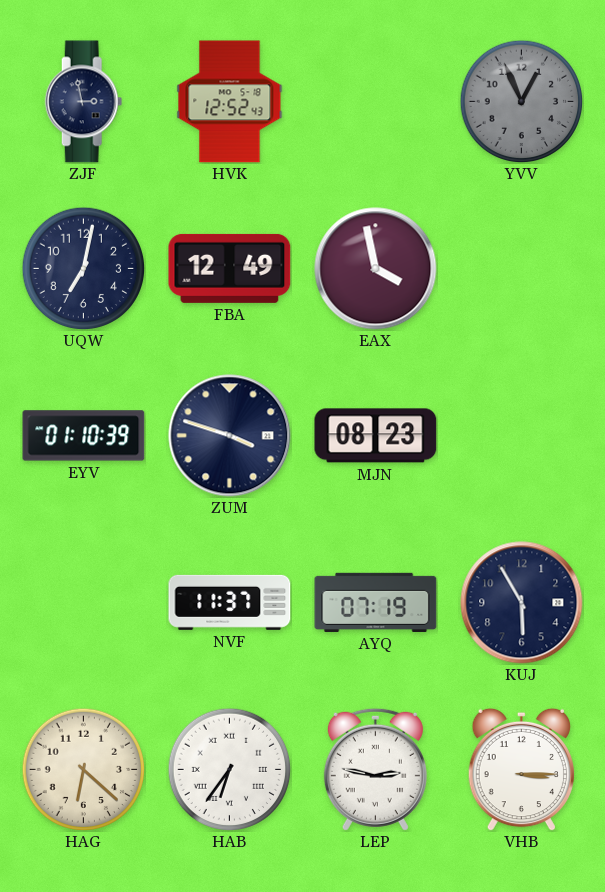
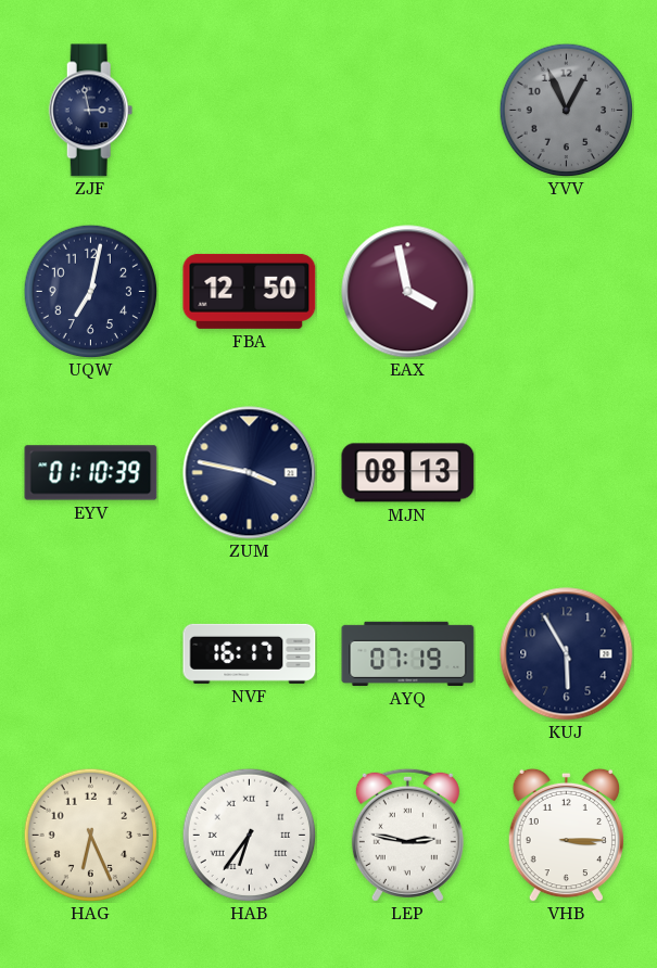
HVK: 12:52 -> none
FBA: 12:49 -> 12:50
ZUM: 3:48 -> 3:47
MJN: 08:23 -> 08:13
NVF: 11:37 -> 16:17
HAG: 6:22 -> 6:26
